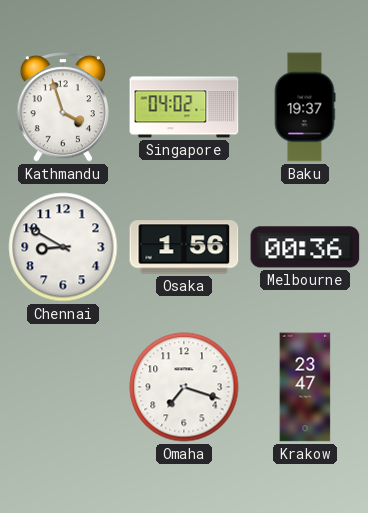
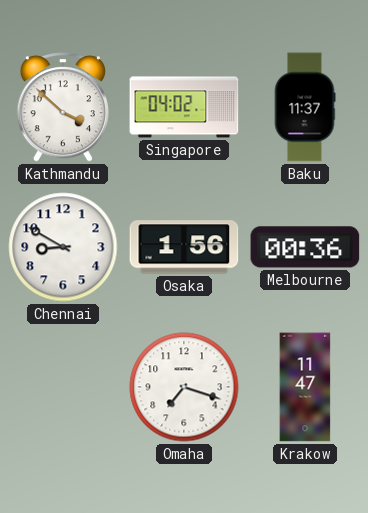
Kathmandu: 3:57 -> 3:52
Baku: 19:37 -> 11:37
Krakow: 23:47 -> 11:47
